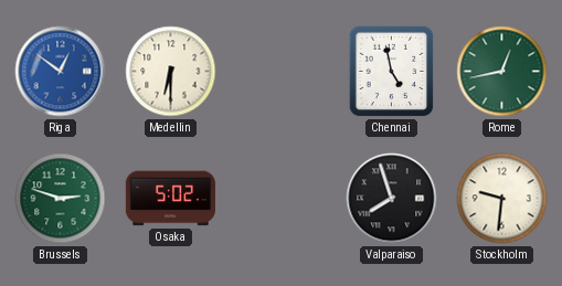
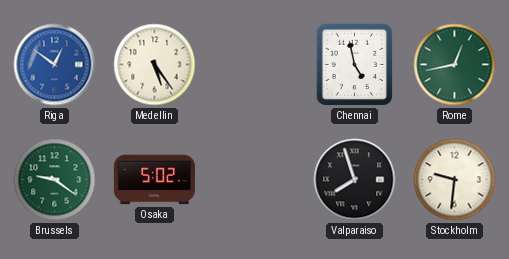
Medellin: 6:30 -> 5:24
Brussels: 2:48 -> 9:21
